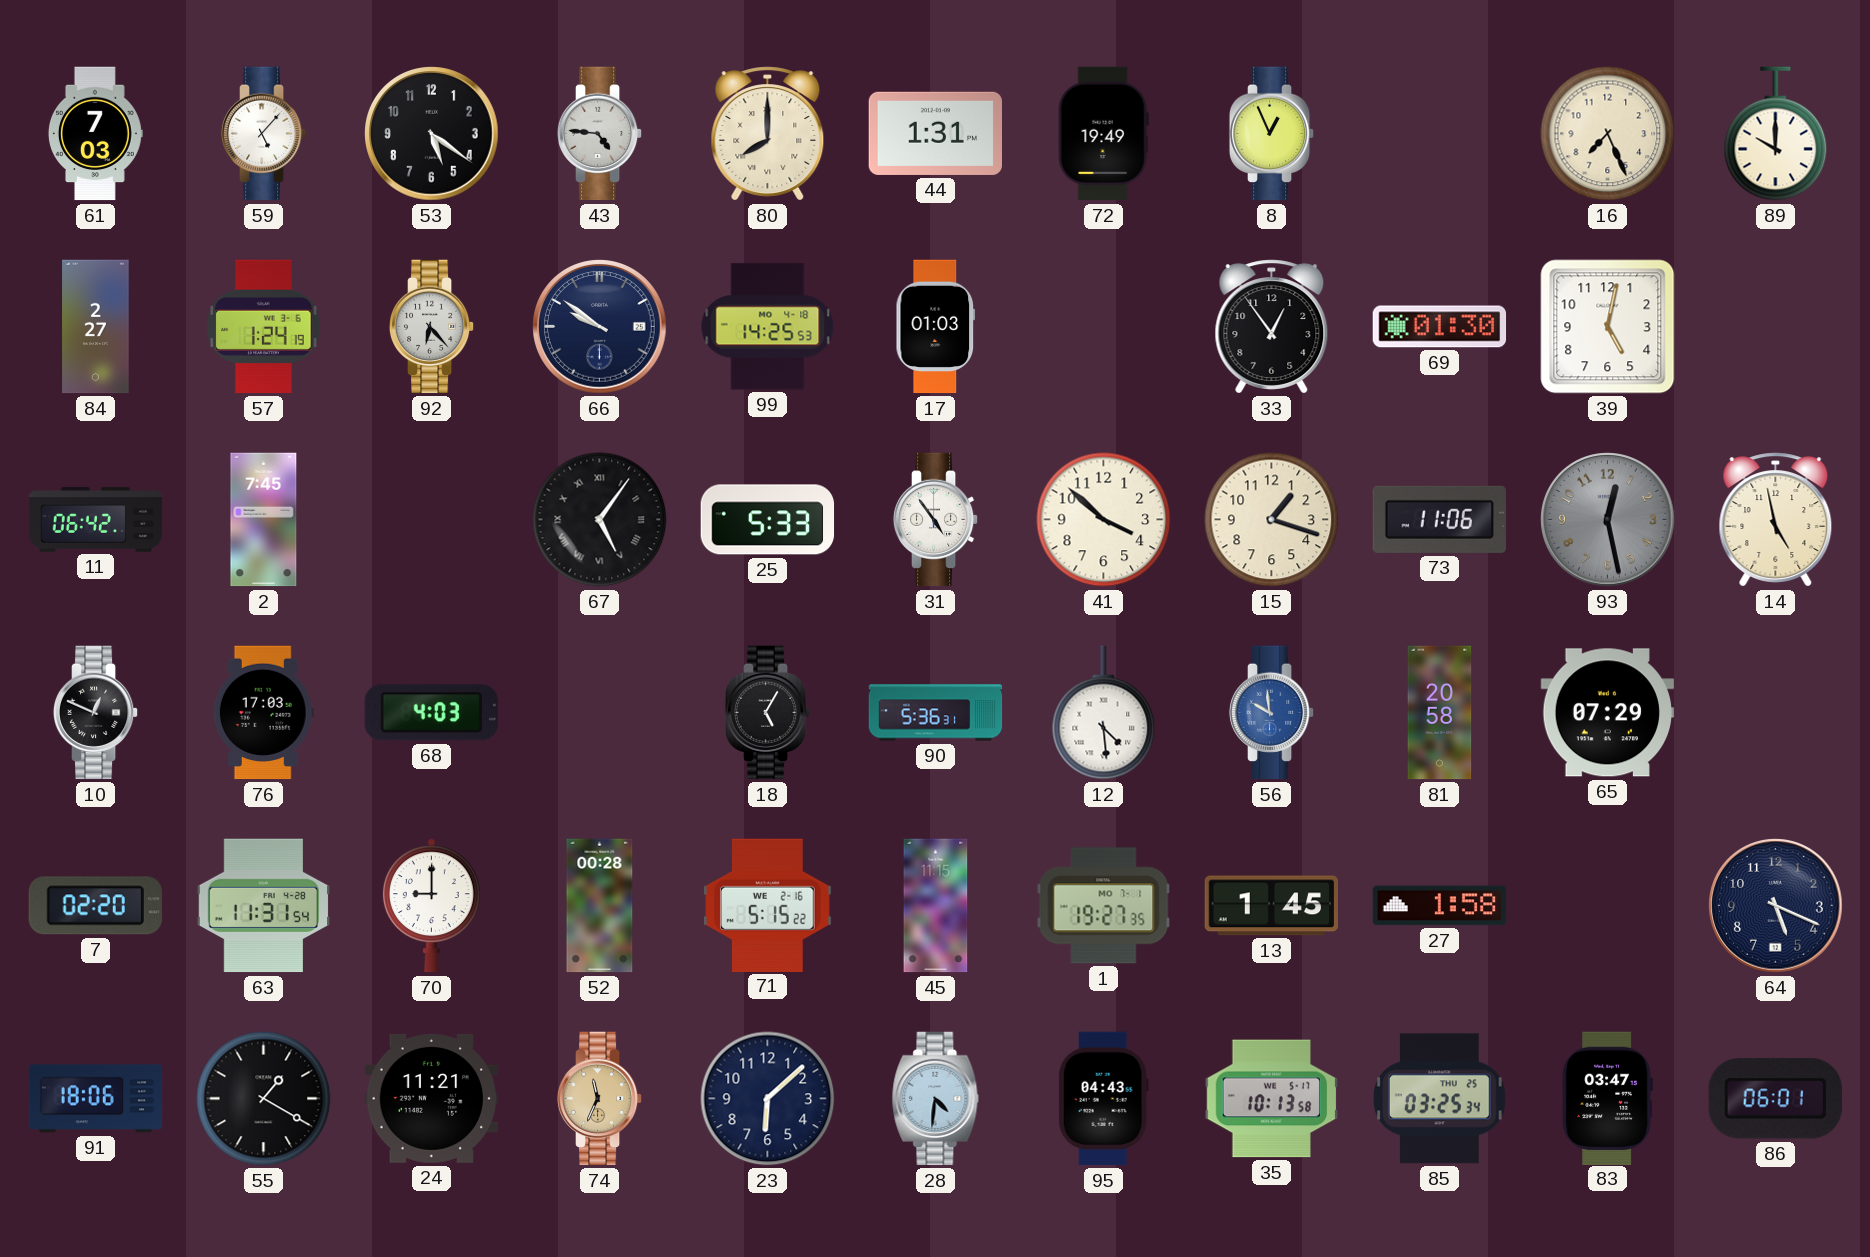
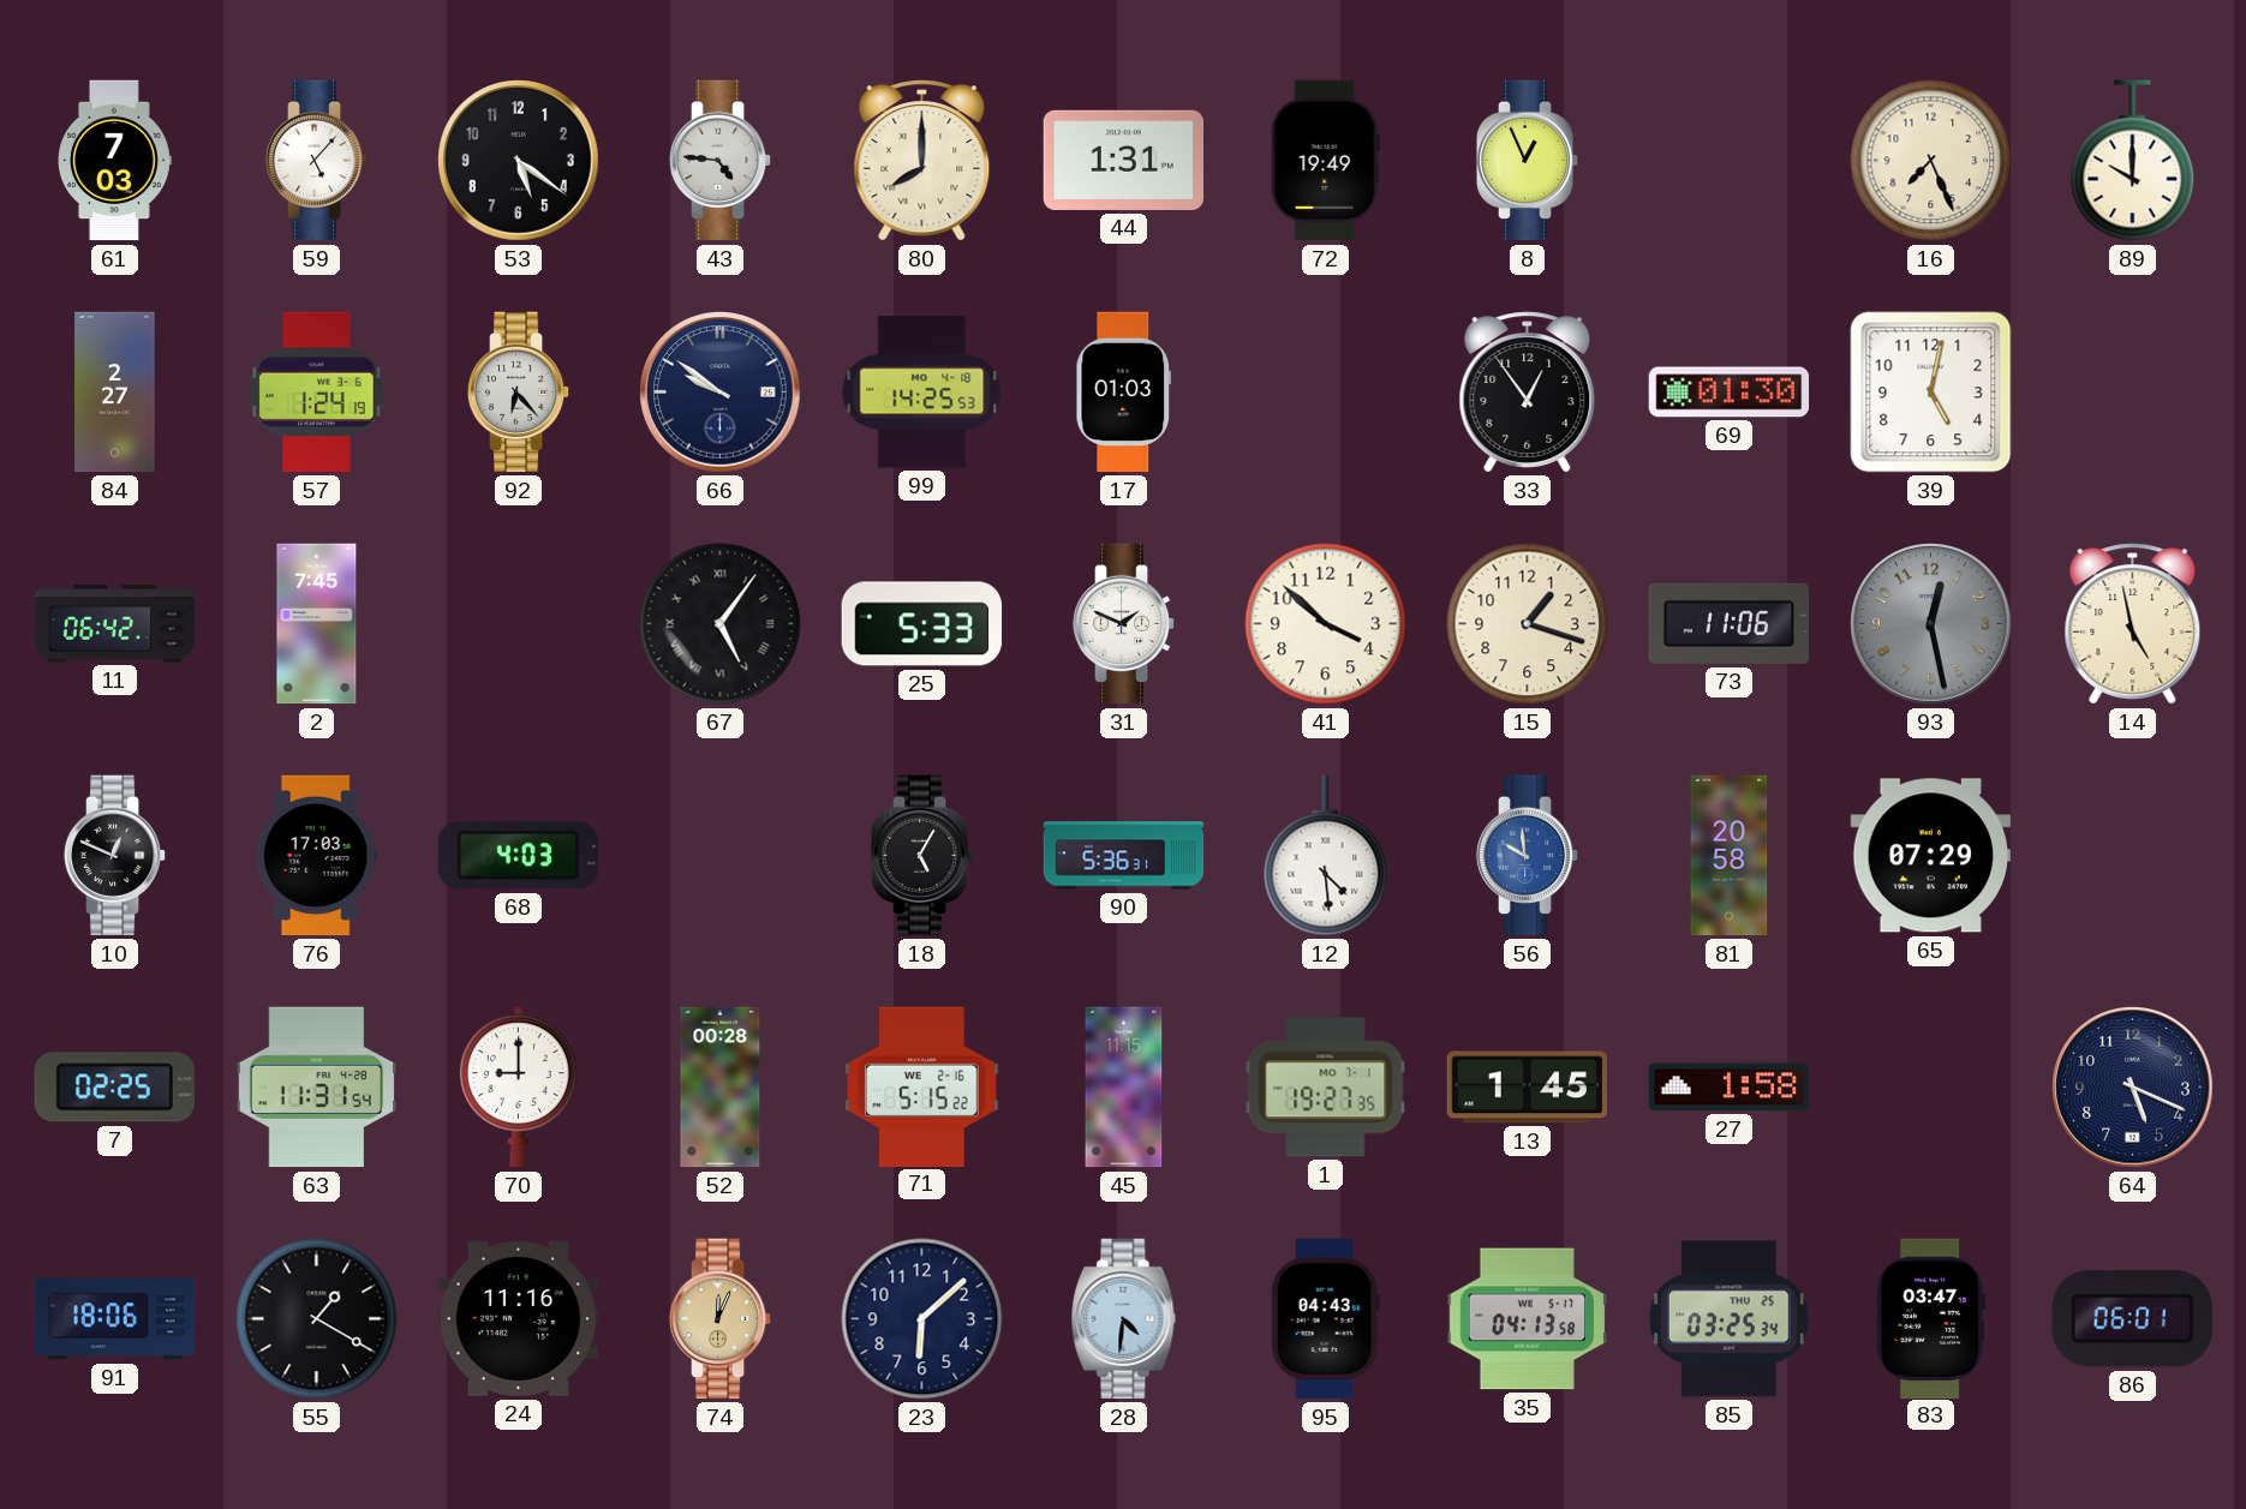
31: 4:54 -> 1:49
7: 02:20 -> 02:25
24: 11:21 -> 11:16
74: 11:34 -> 12:04
35: 10:13 -> 04:13
